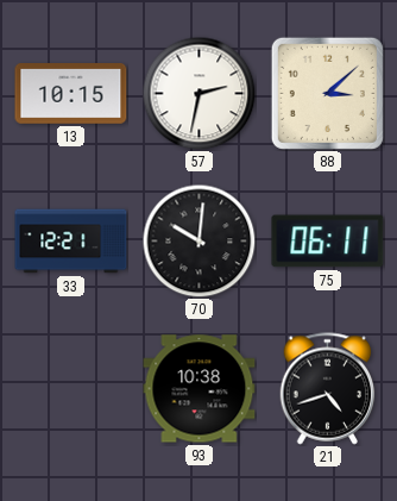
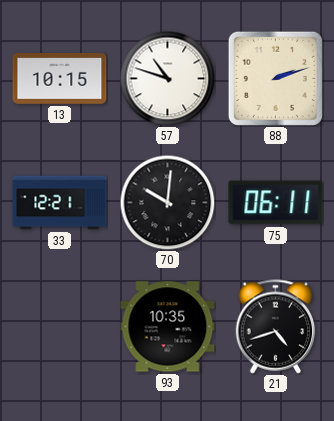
57: 2:32 -> 10:48
88: 3:08 -> 2:12
93: 10:38 -> 10:35
